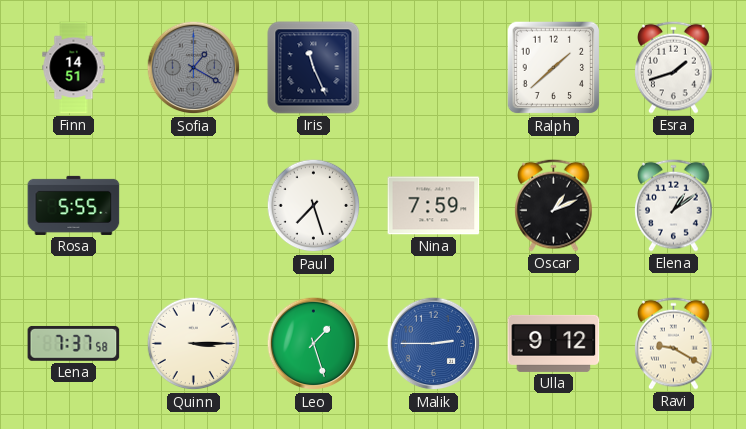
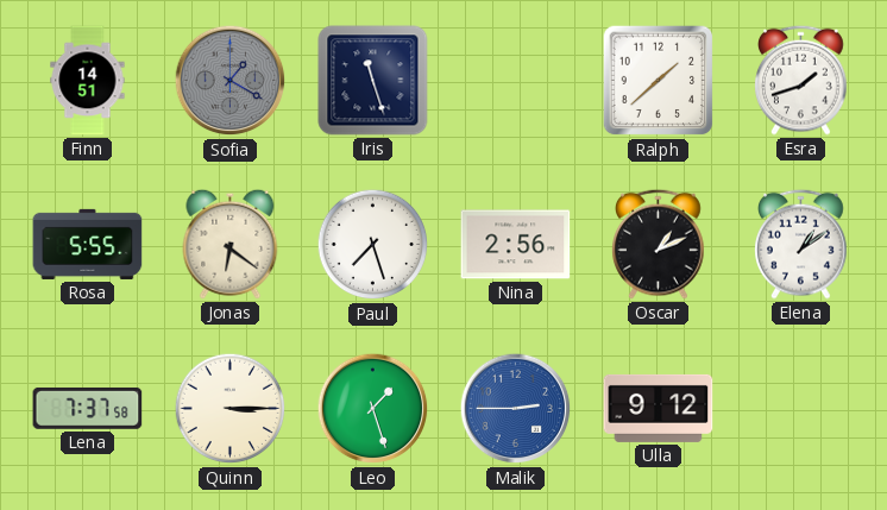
Iris: 11:26 -> 11:27
Jonas: none -> 6:21
Nina: 7:59 -> 2:56
Ravi: 9:20 -> none
